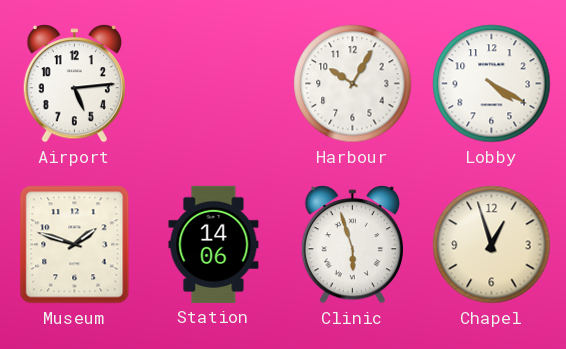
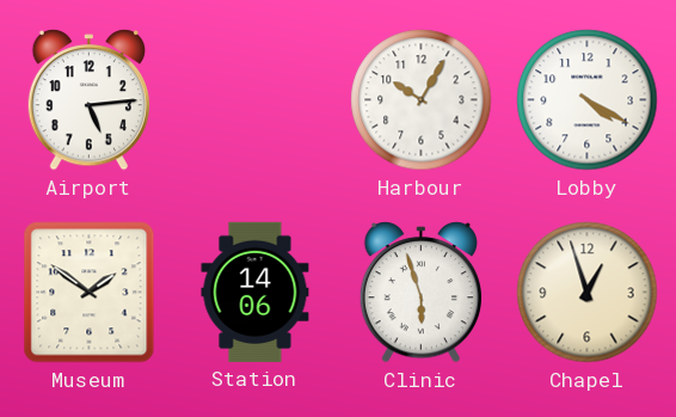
Museum: 1:48 -> 1:51
